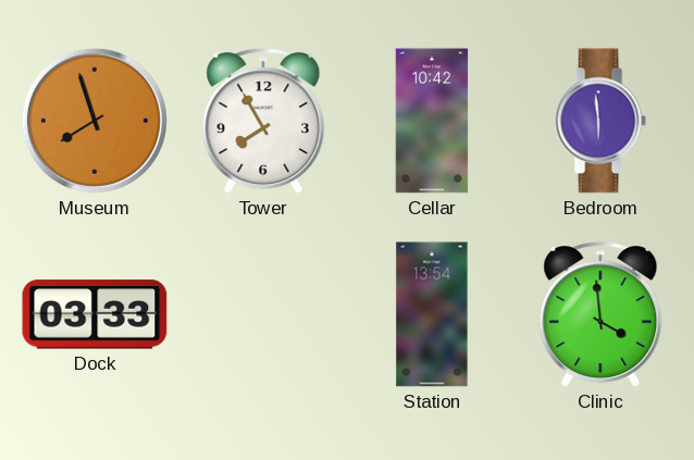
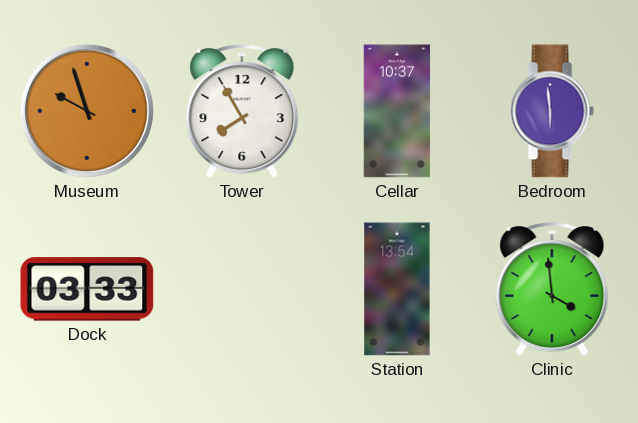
Museum: 7:57 -> 9:57
Cellar: 10:42 -> 10:37
